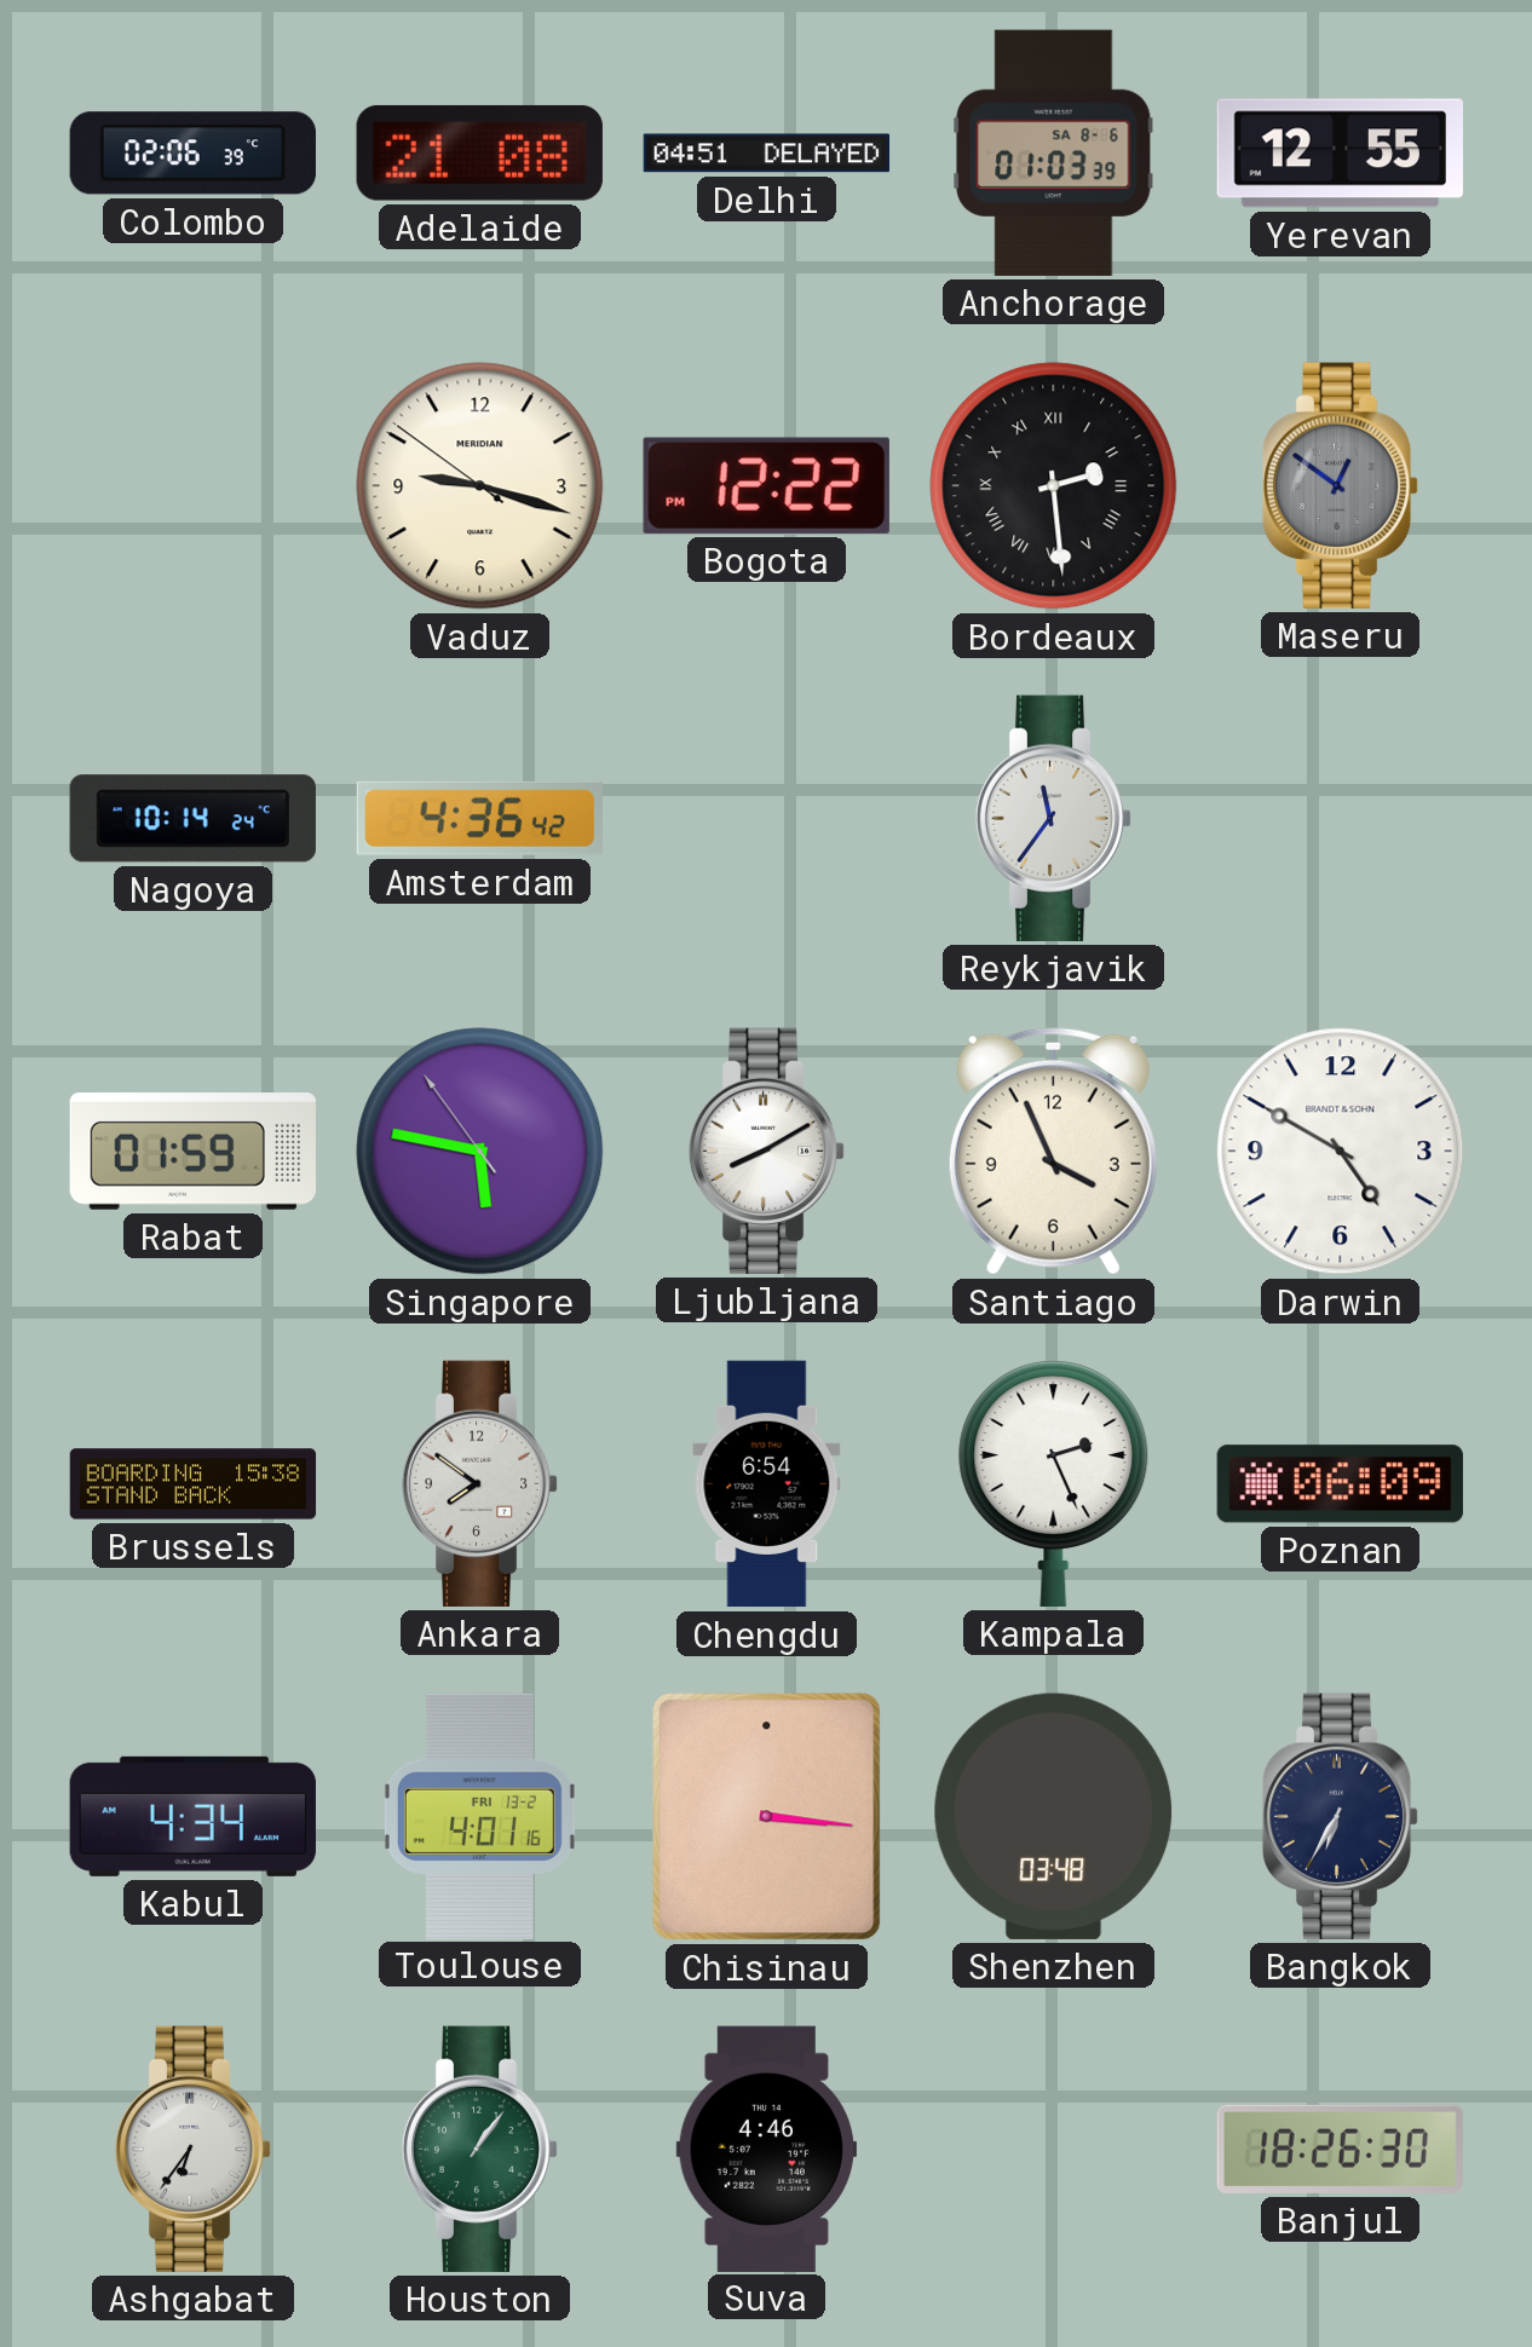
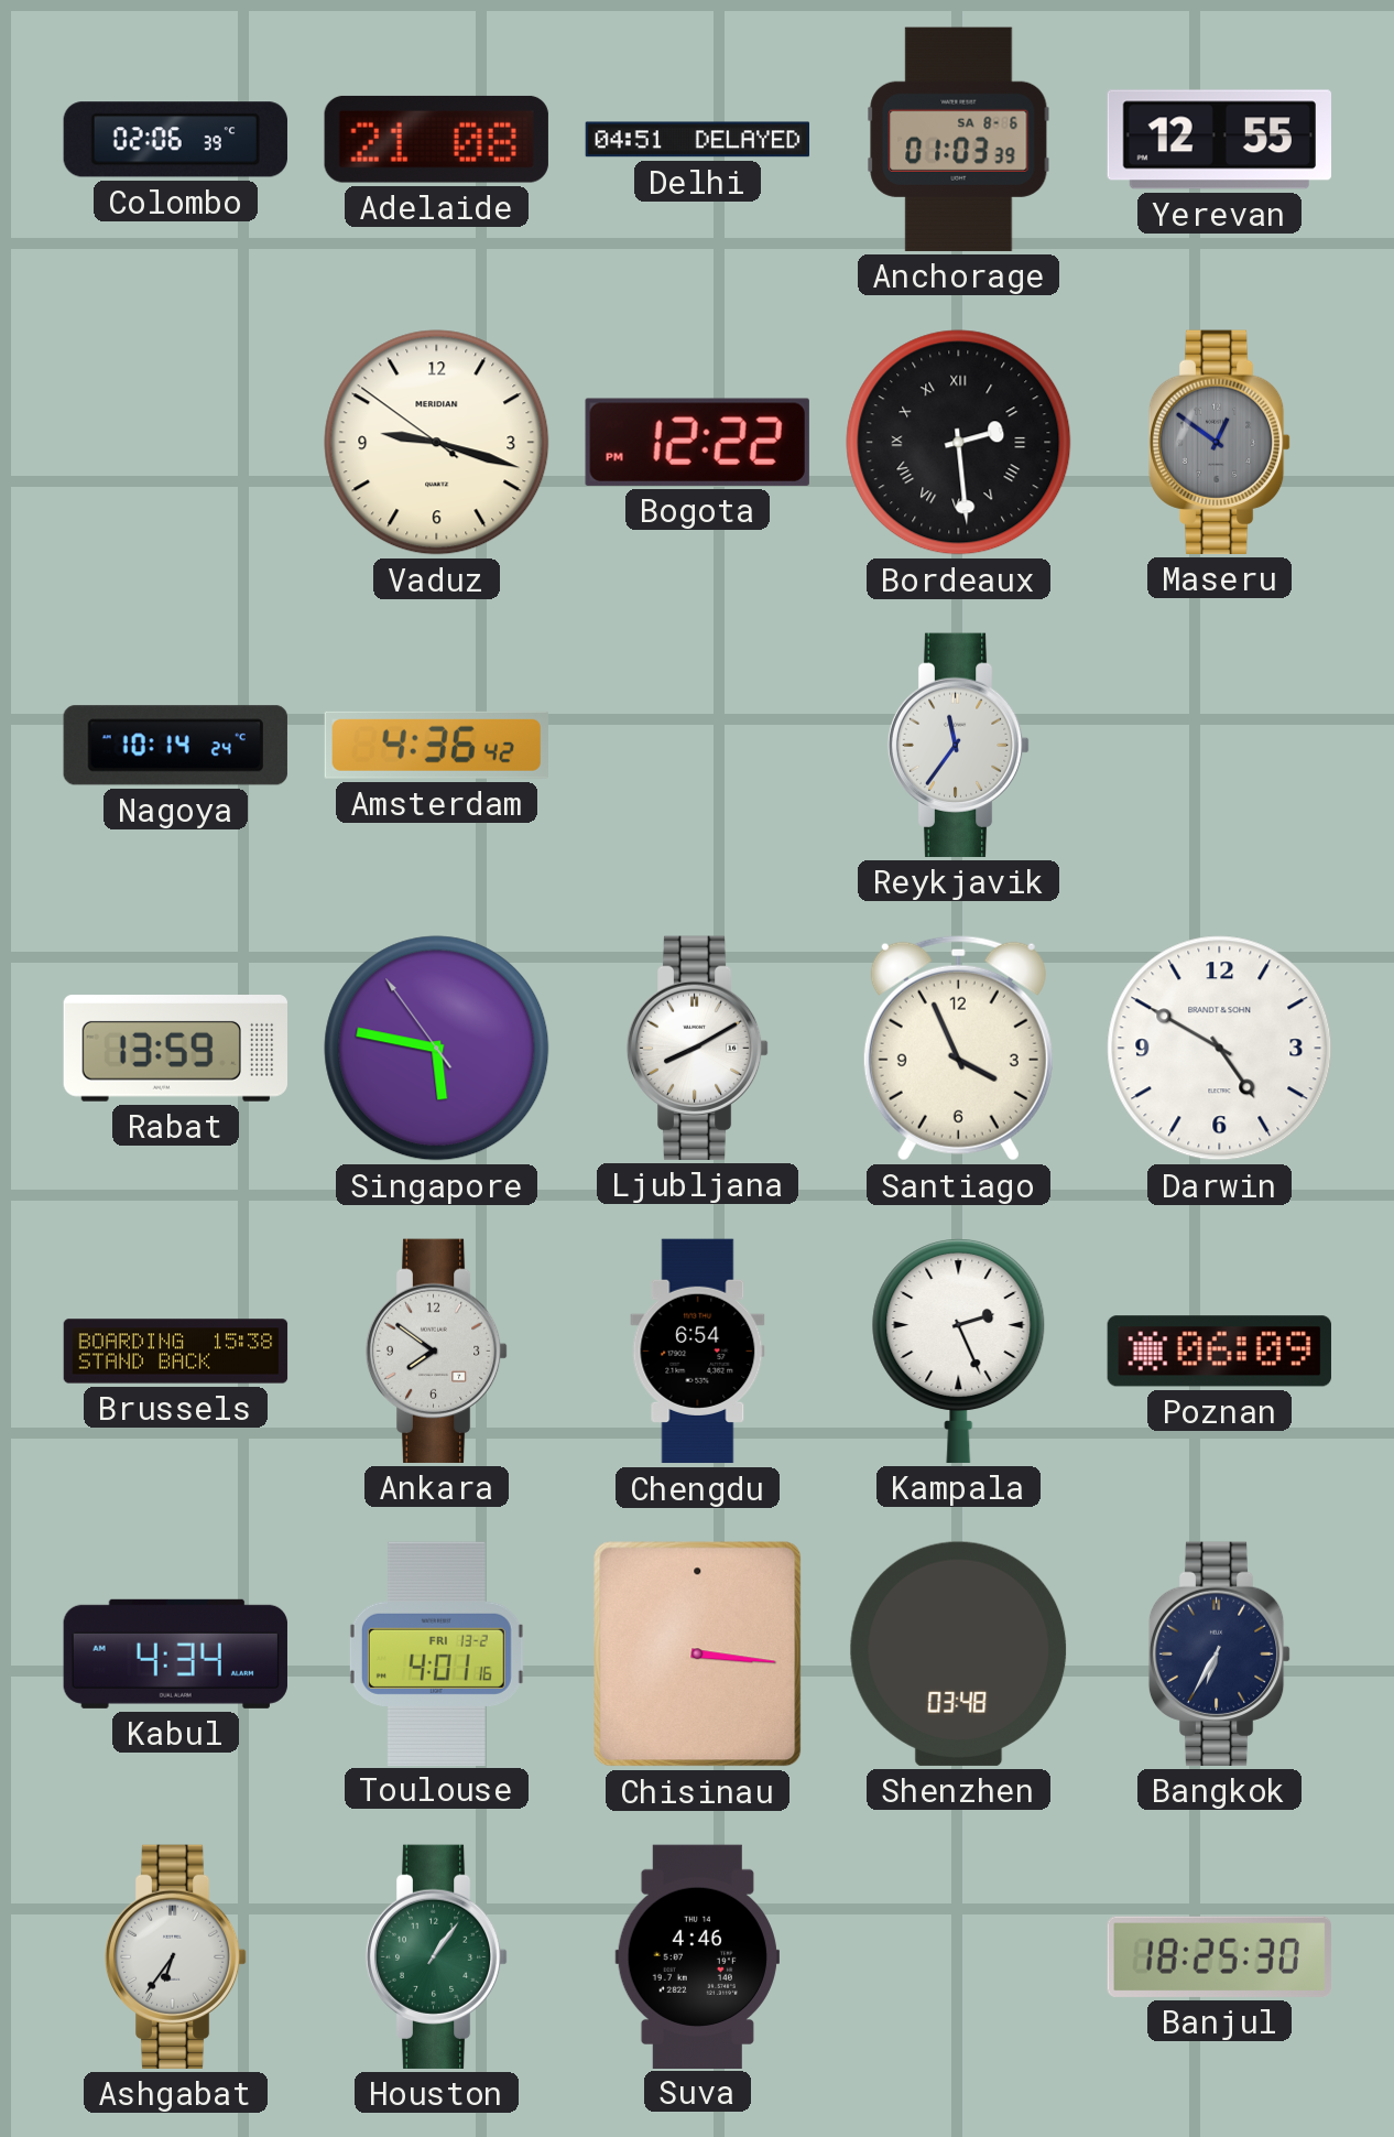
Rabat: 01:59 -> 13:59
Banjul: 18:26 -> 18:25
